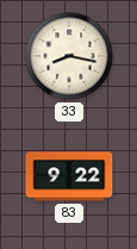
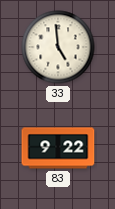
33: 8:17 -> 4:59
